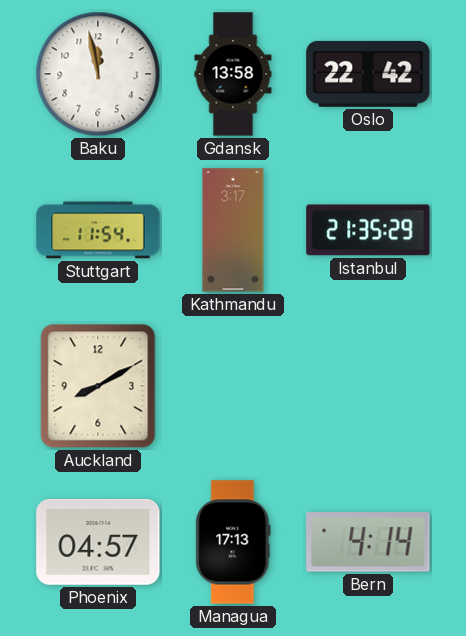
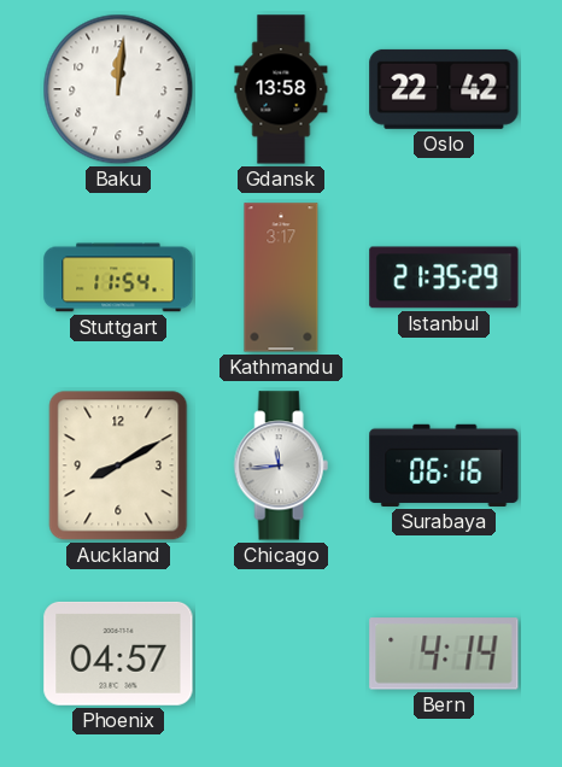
Baku: 11:58 -> 12:01
Chicago: none -> 11:44
Surabaya: none -> 06:16
Managua: 17:13 -> none
